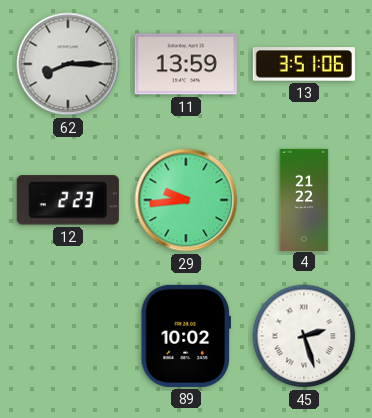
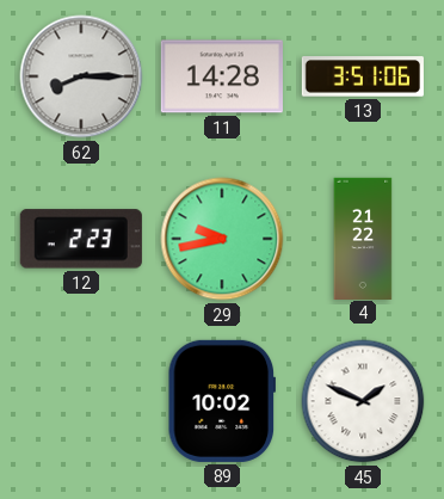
11: 13:59 -> 14:28
29: 9:44 -> 9:43
45: 2:27 -> 1:49
